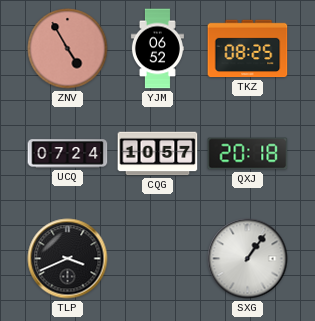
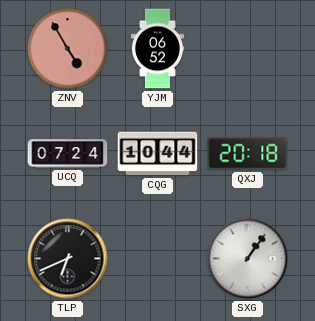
TKZ: 08:25 -> none
CQG: 10:57 -> 10:44
TLP: 3:41 -> 6:41
